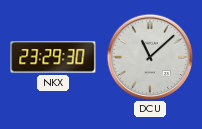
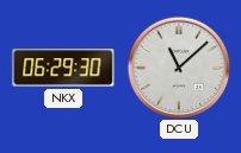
NKX: 23:29 -> 06:29
